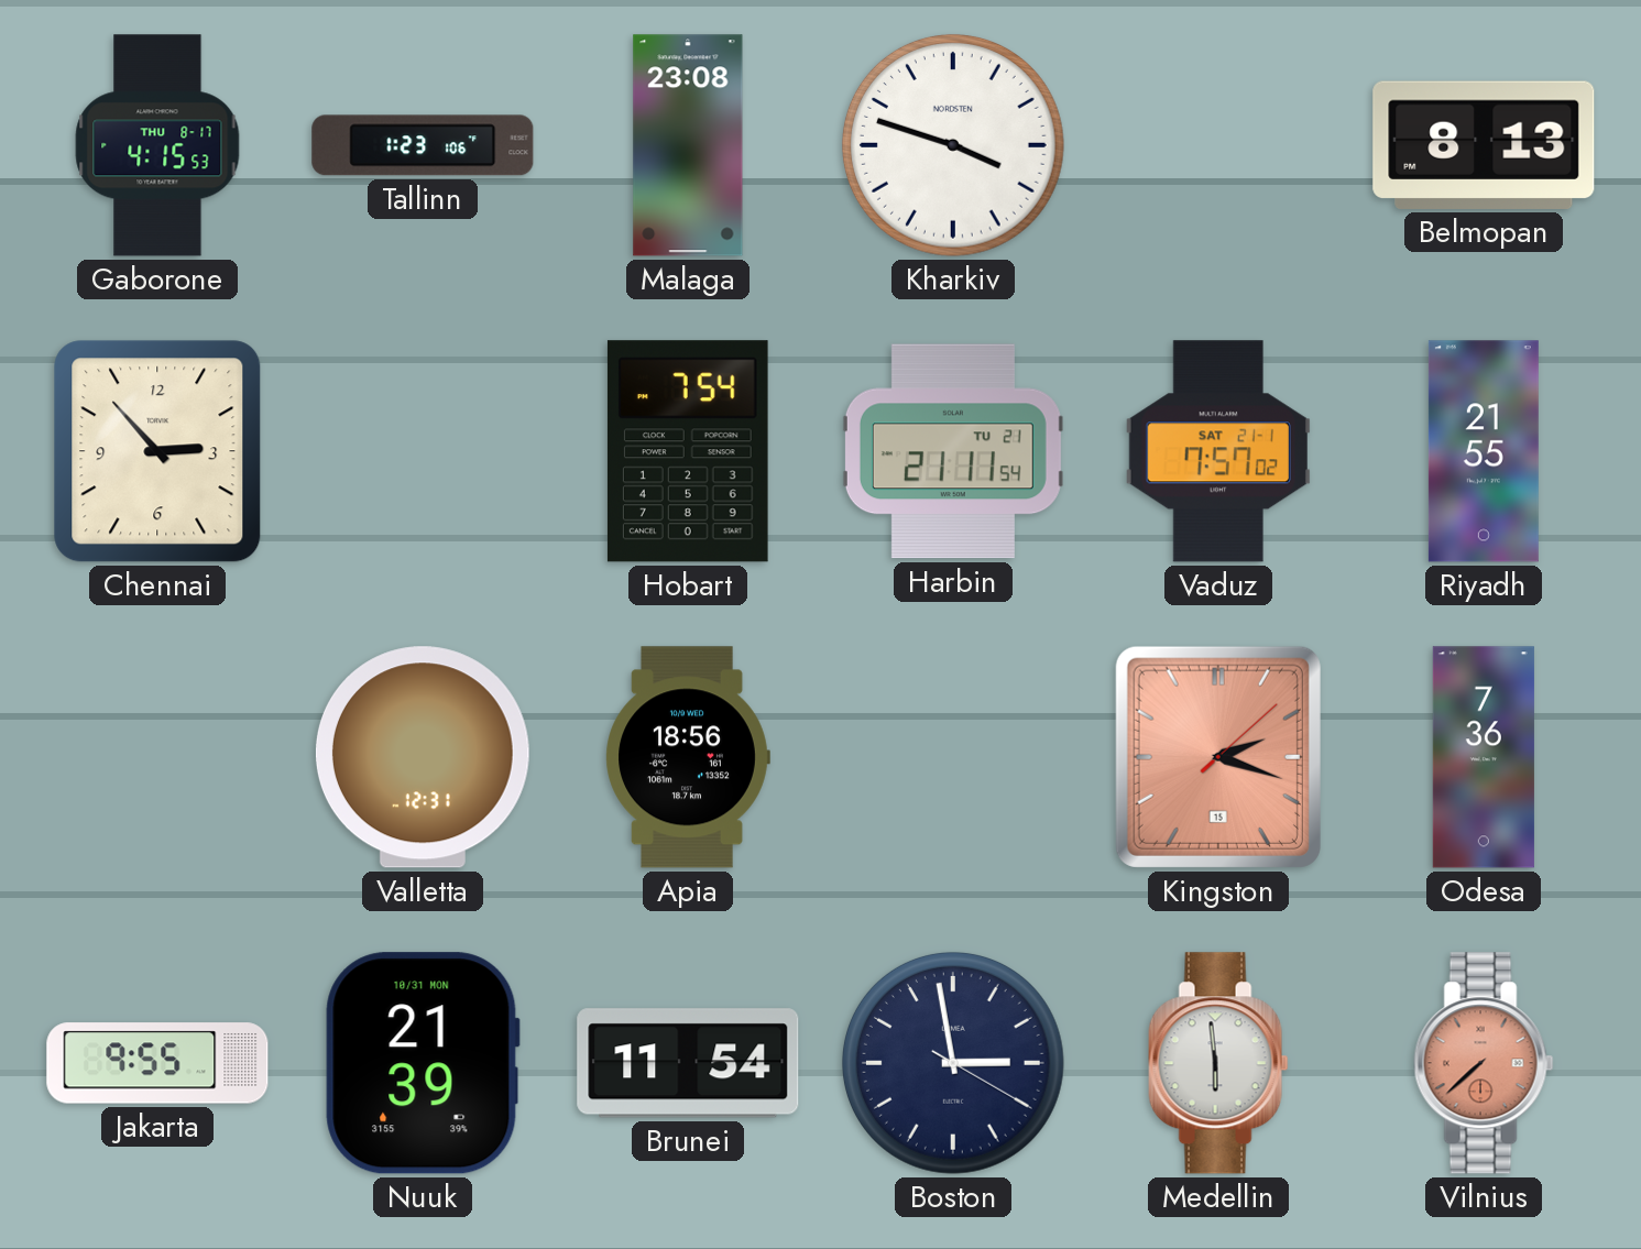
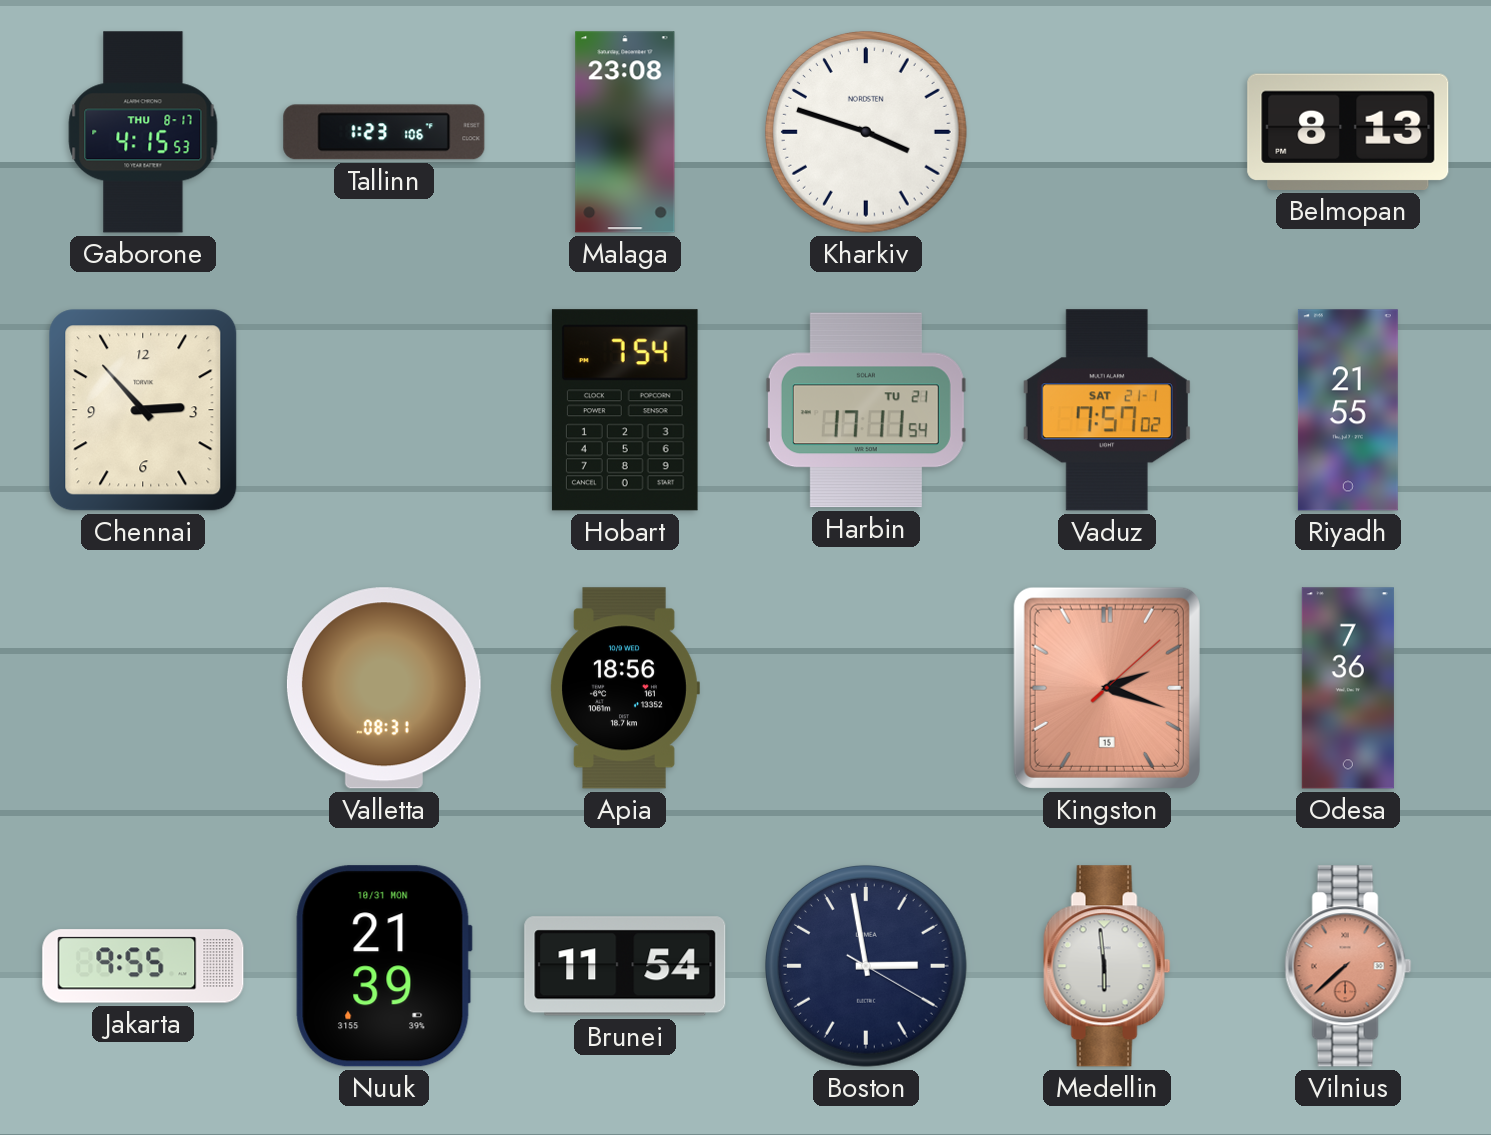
Harbin: 21:11 -> 17:11
Valletta: 12:31 -> 08:31
